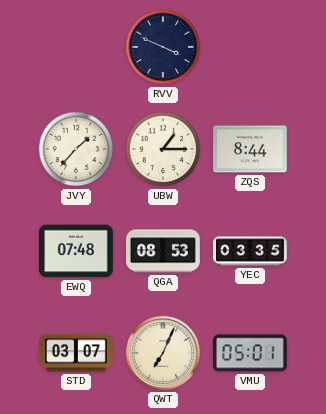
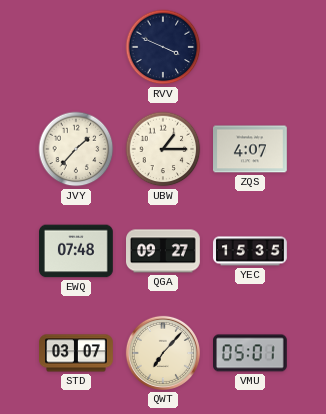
ZQS: 8:44 -> 4:07
QGA: 08:53 -> 09:27
YEC: 03:35 -> 15:35
QWT: 7:04 -> 7:07
